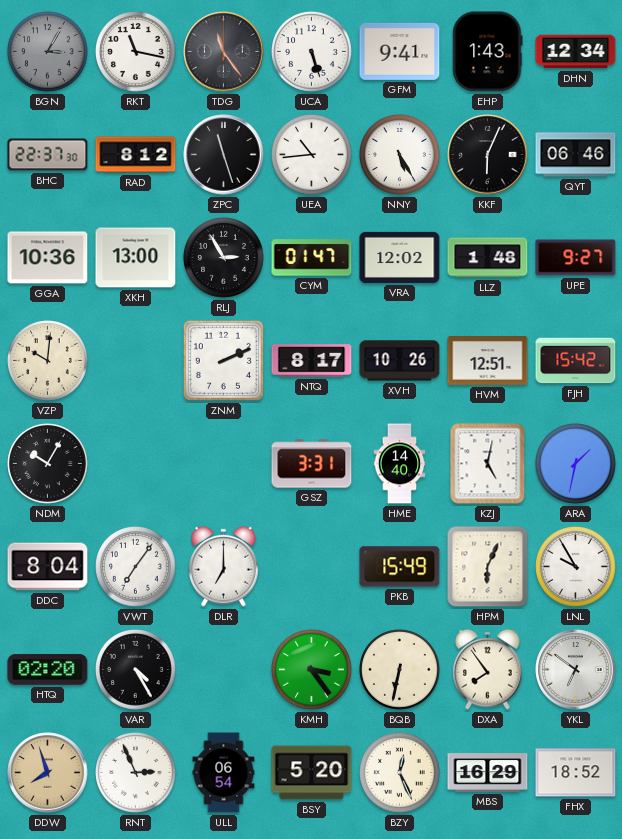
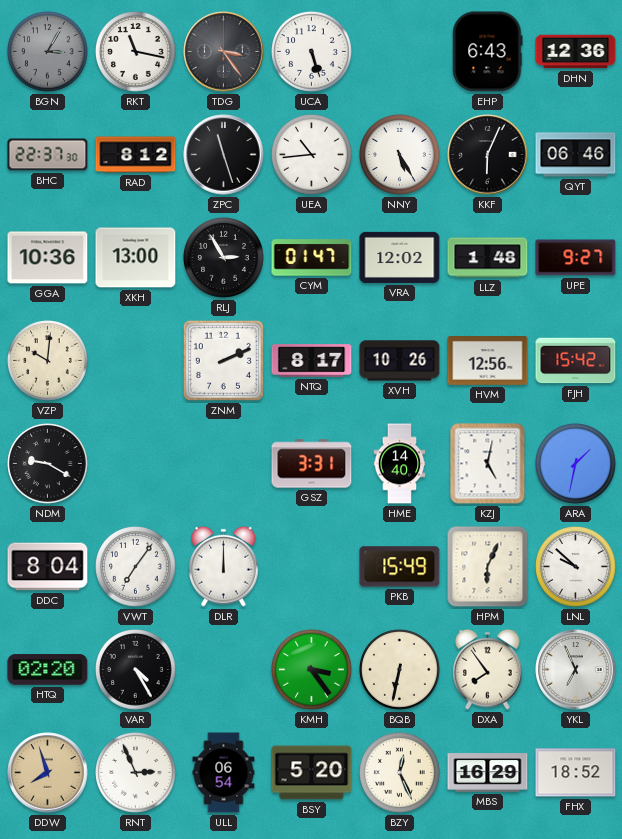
TDG: 11:24 -> 3:24
GFM: 9:41 -> none
EHP: 1:43 -> 6:43
DHN: 12:34 -> 12:36
HVM: 12:51 -> 12:56
NDM: 10:05 -> 9:20
DLR: 7:00 -> 12:00
LNL: 9:55 -> 9:52
YKL: 6:51 -> 6:56
